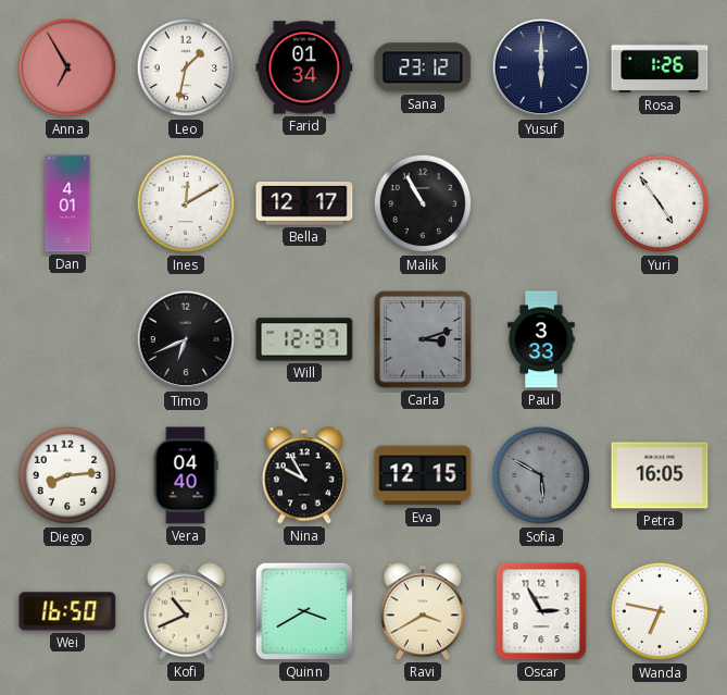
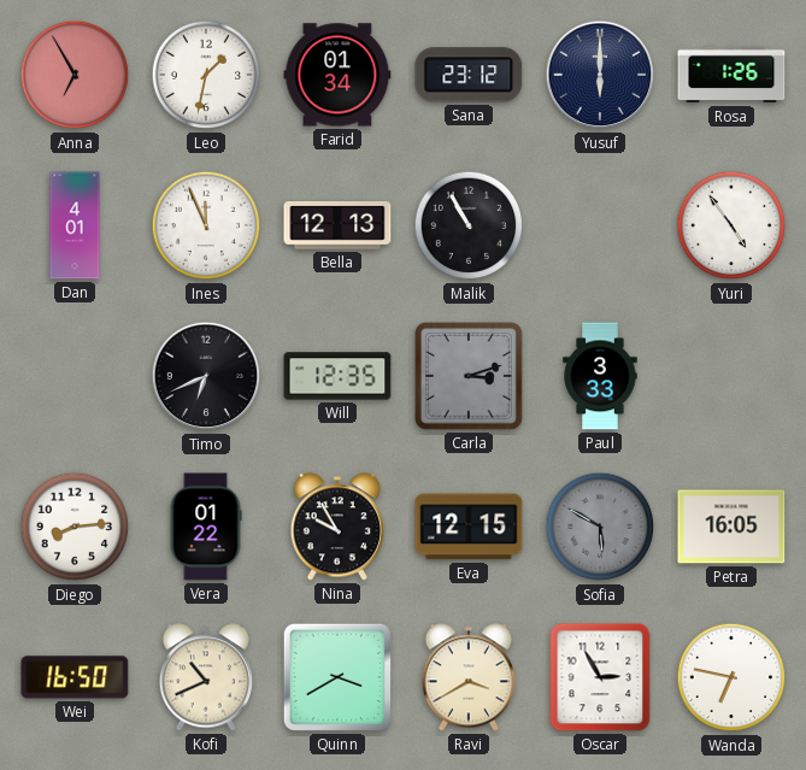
Ines: 12:10 -> 11:56
Bella: 12:17 -> 12:13
Will: 12:37 -> 12:35
Vera: 04:40 -> 01:22
